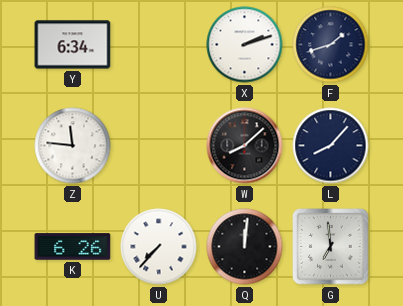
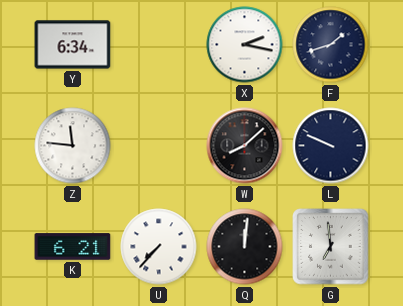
X: 2:12 -> 2:17
L: 8:07 -> 9:49
K: 6:26 -> 6:21
